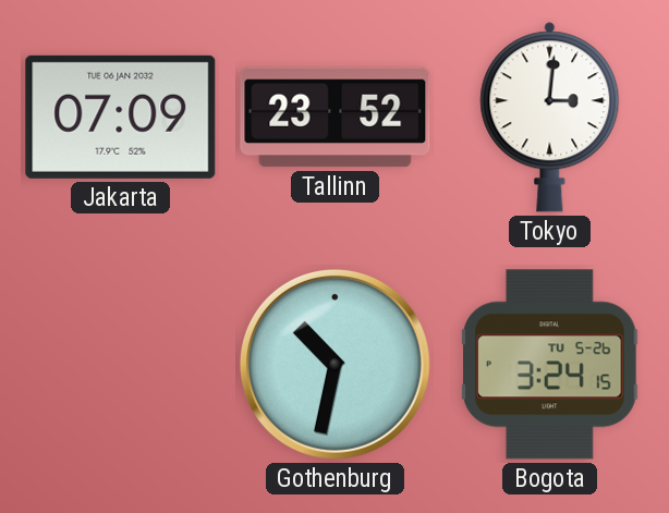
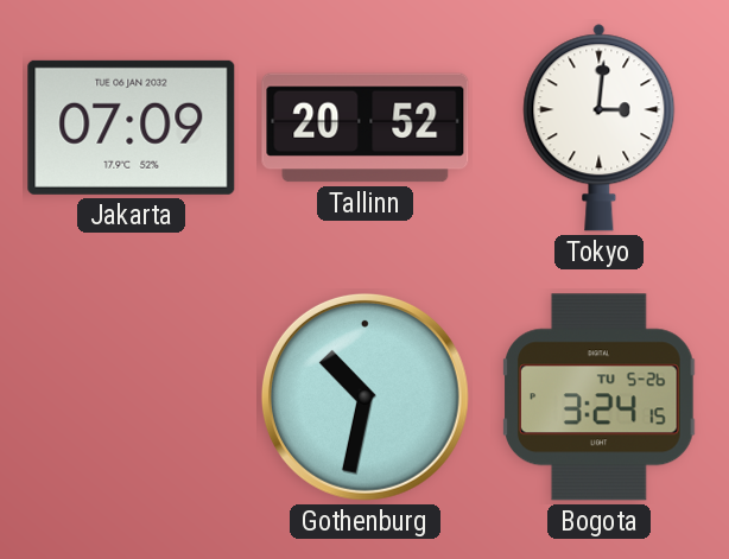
Tallinn: 23:52 -> 20:52
